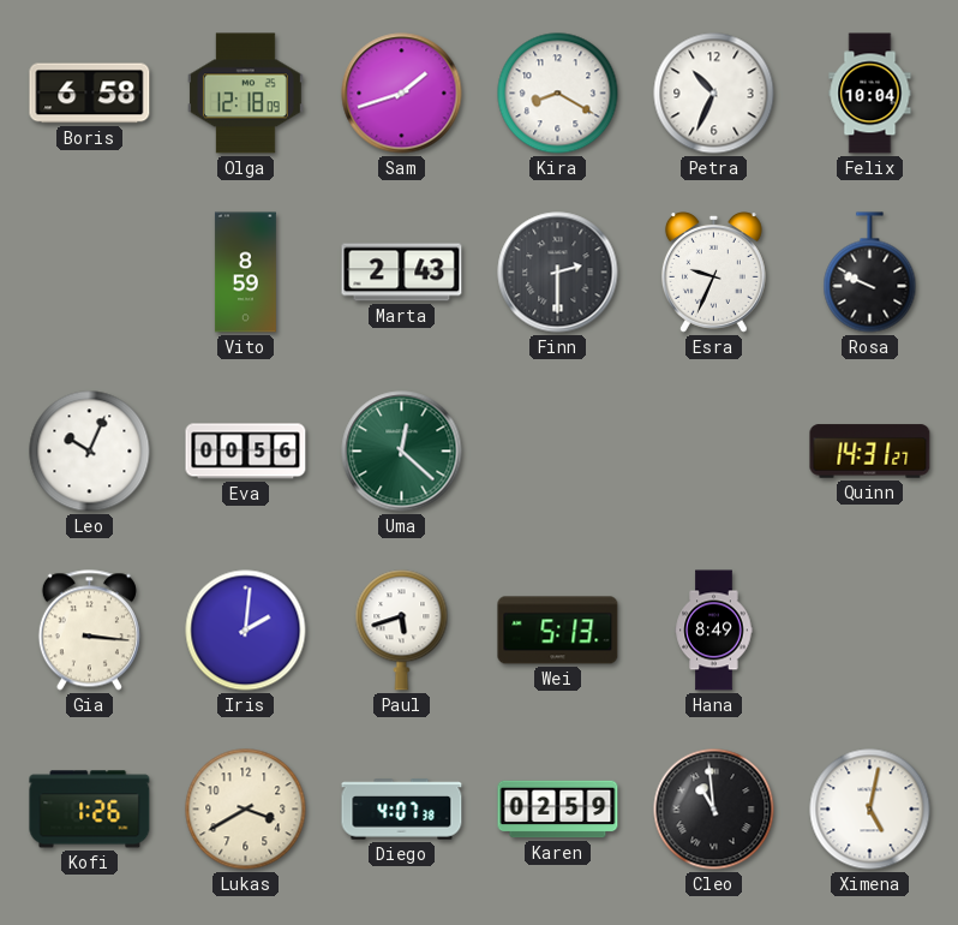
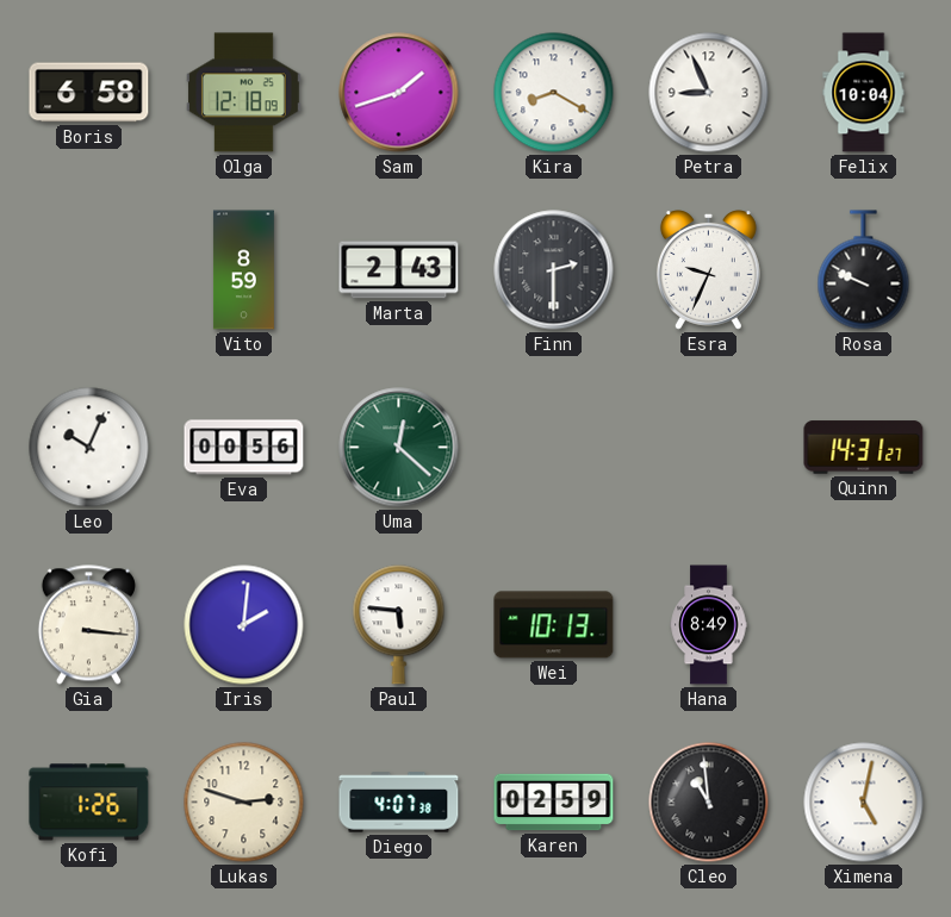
Petra: 10:34 -> 8:56
Paul: 5:42 -> 5:46
Wei: 5:13 -> 10:13
Lukas: 3:40 -> 2:48
